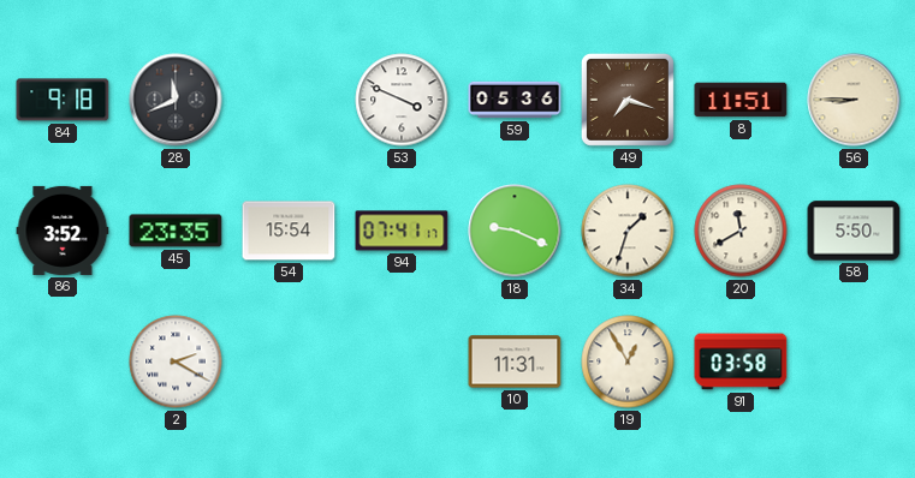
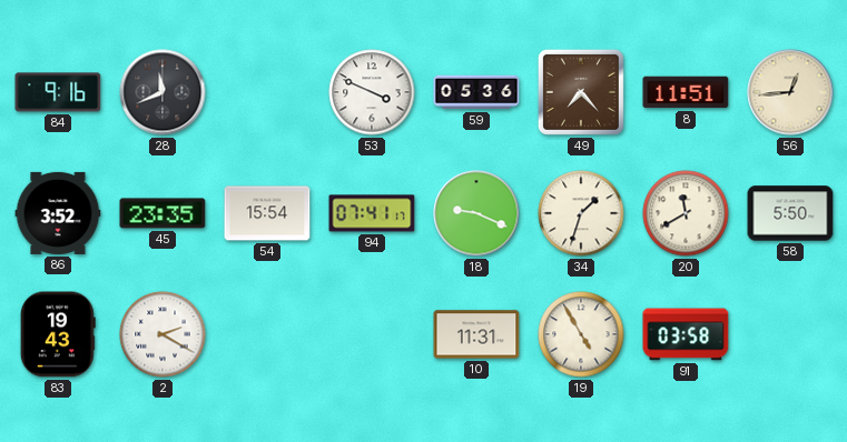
84: 9:18 -> 9:16
49: 7:18 -> 7:23
56: 8:45 -> 12:44
83: none -> 19:43
19: 12:55 -> 4:55
